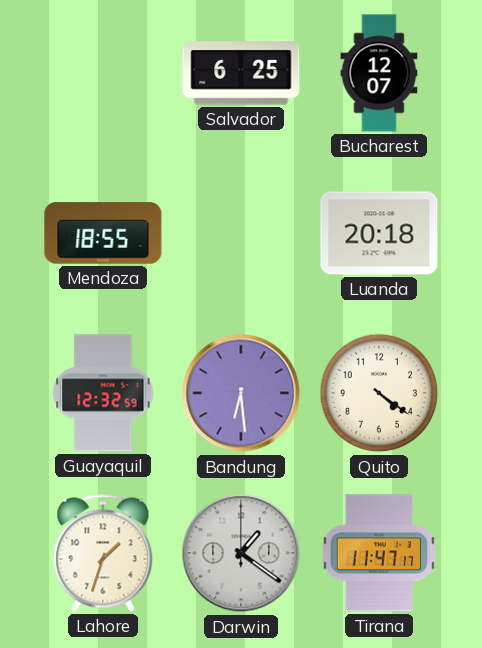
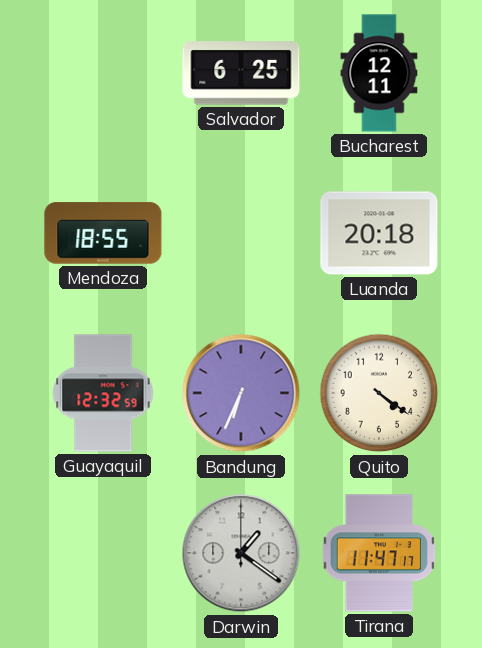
Bucharest: 12:07 -> 12:11
Bandung: 6:29 -> 6:34
Lahore: 1:33 -> none
